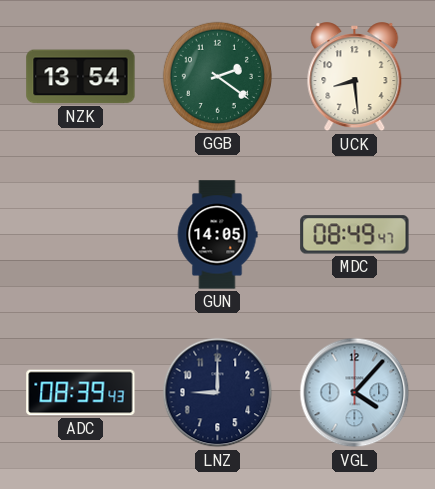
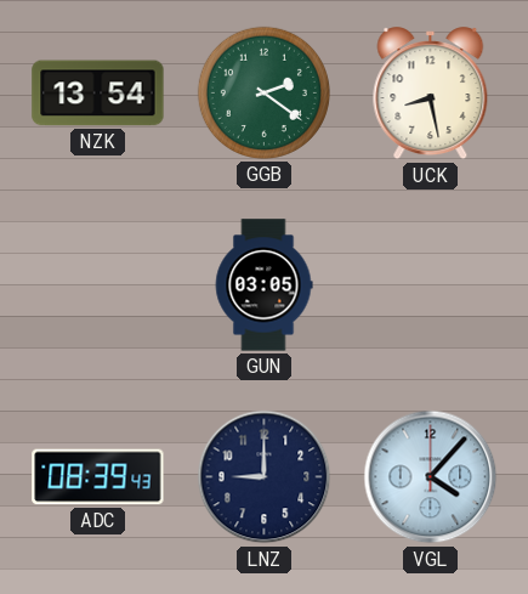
UCK: 8:29 -> 8:28
GUN: 14:05 -> 03:05
MDC: 08:49 -> none
